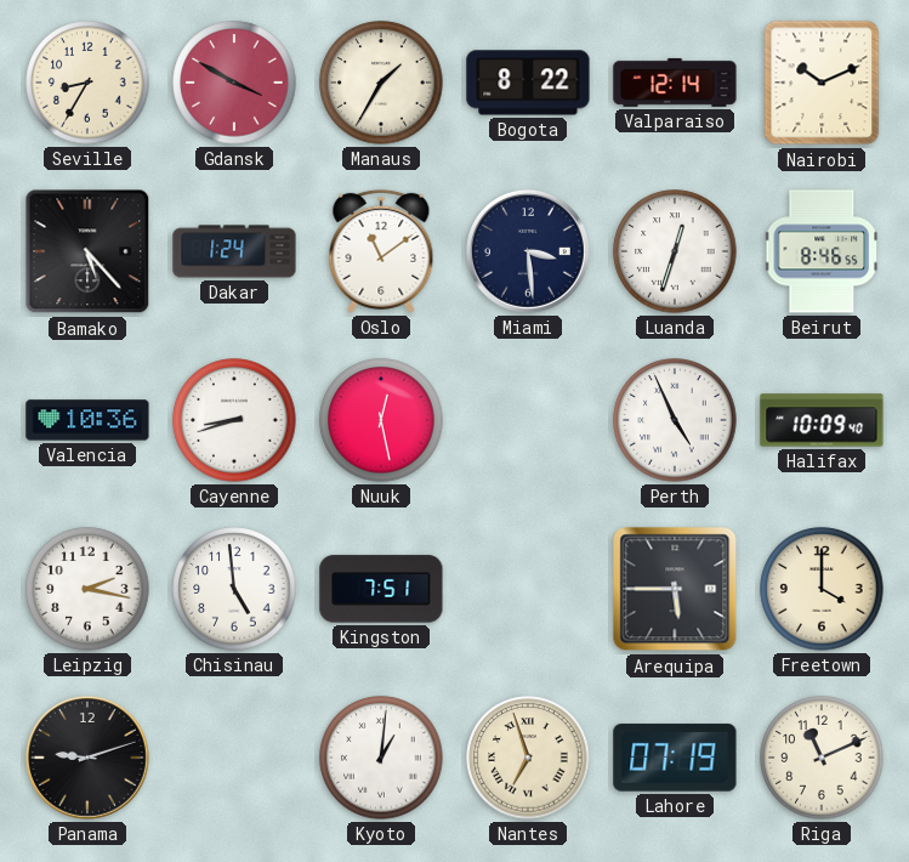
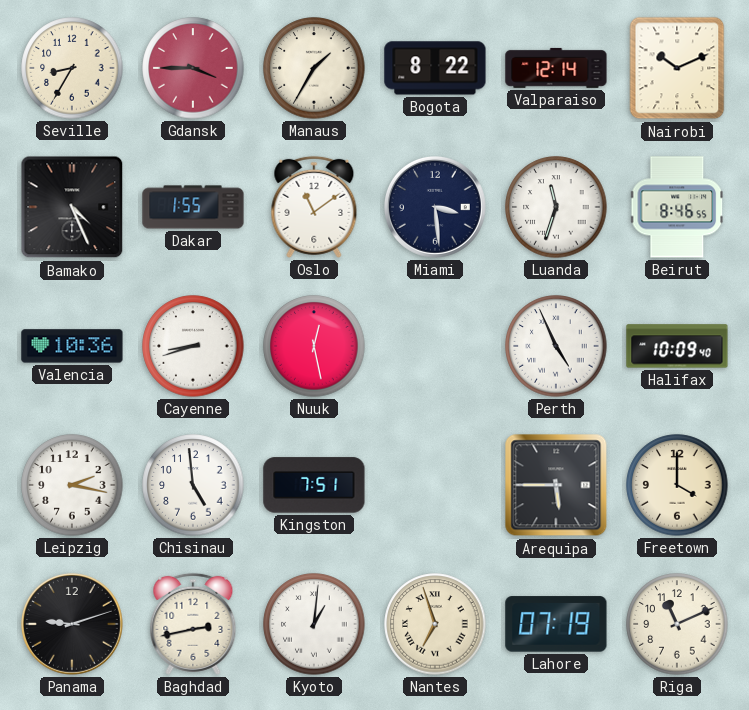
Gdansk: 3:50 -> 3:45
Bamako: 5:23 -> 4:26
Dakar: 1:24 -> 1:55
Luanda: 12:33 -> 11:33
Baghdad: none -> 2:43
